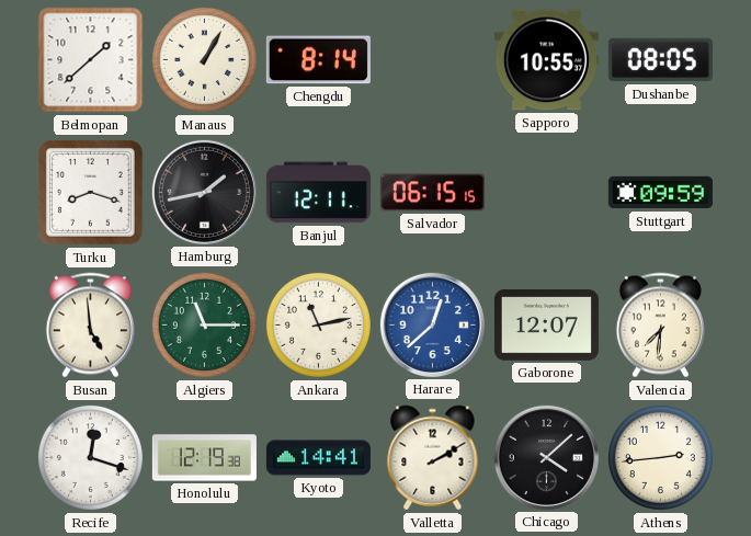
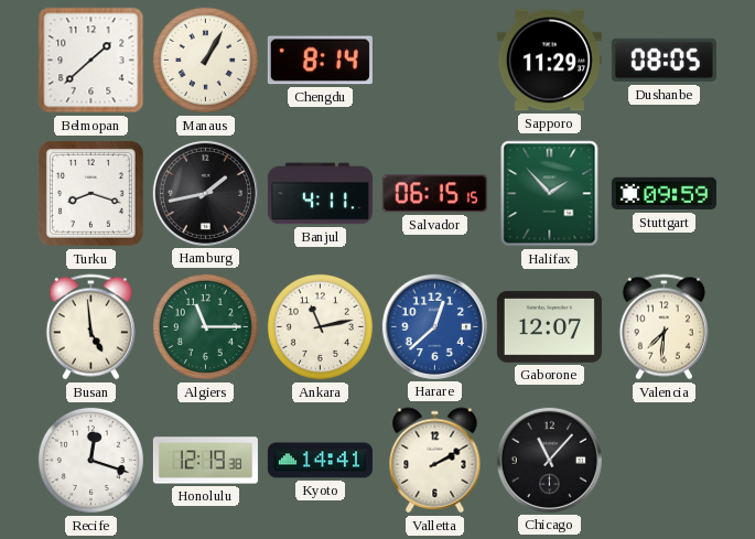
Sapporo: 10:55 -> 11:29
Banjul: 12:11 -> 4:11
Halifax: none -> 1:53
Chicago: 4:08 -> 11:07
Athens: 2:44 -> none
